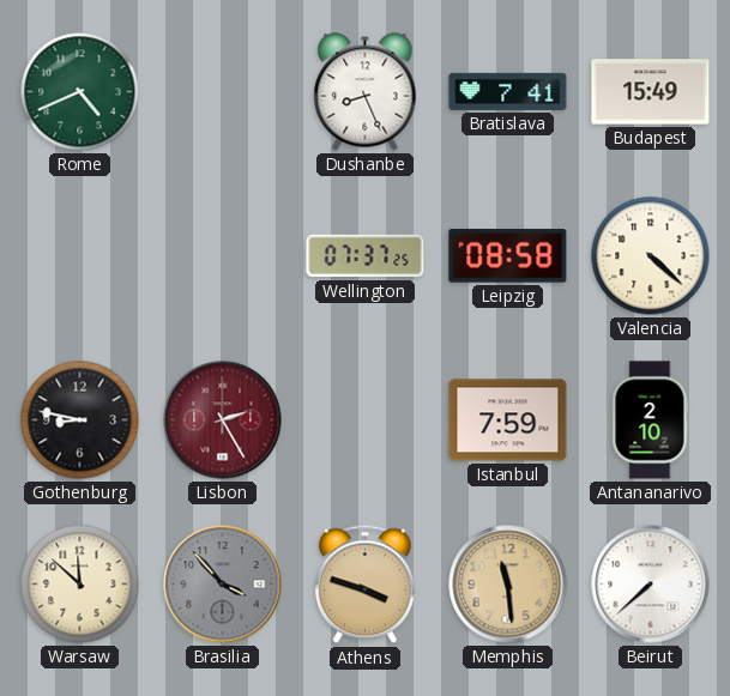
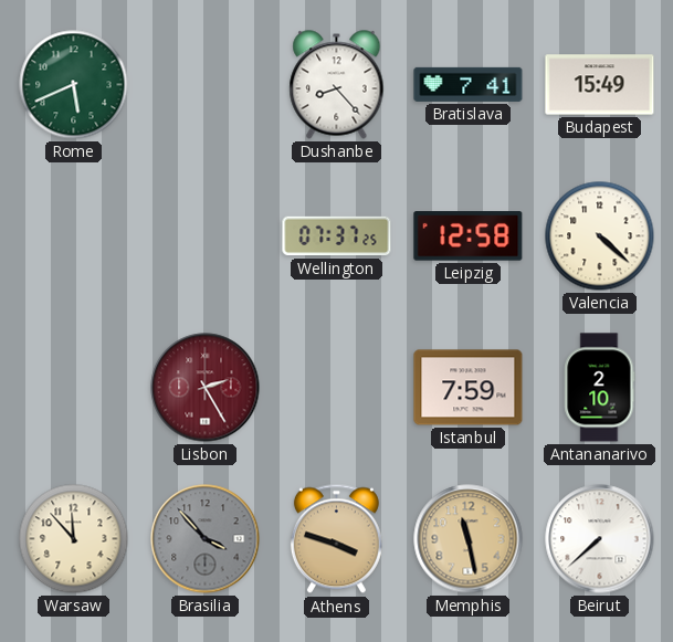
Rome: 4:41 -> 5:41
Dushanbe: 8:26 -> 8:23
Leipzig: 08:58 -> 12:58
Gothenburg: 8:47 -> none
Warsaw: 11:52 -> 11:53
Memphis: 11:29 -> 11:28
